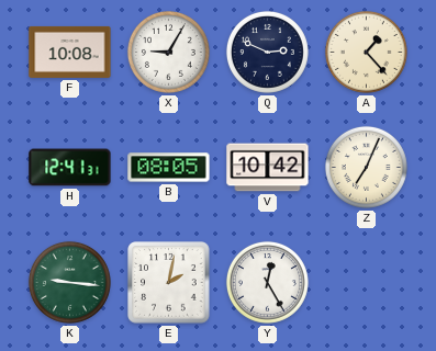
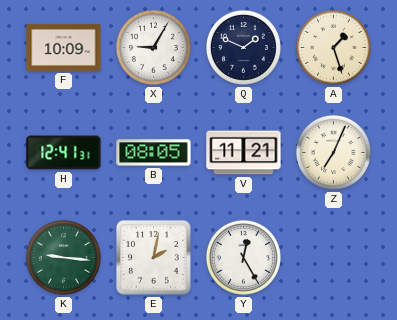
F: 10:08 -> 10:09
Q: 2:49 -> 1:49
A: 1:23 -> 1:27
V: 10:42 -> 11:21
